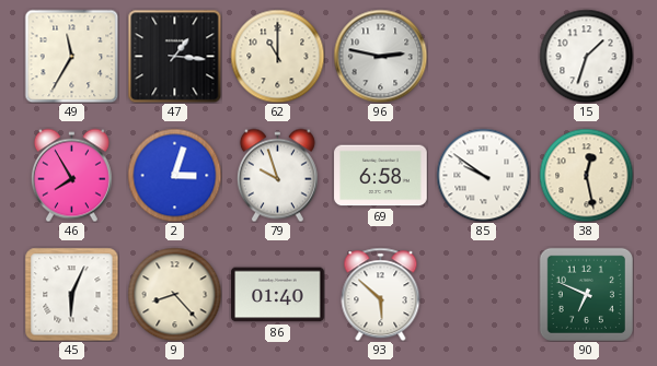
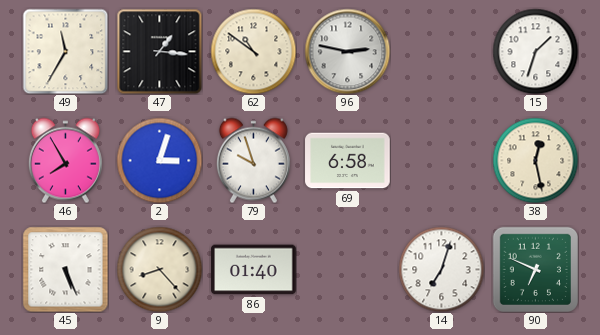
62: 11:00 -> 10:51
85: 9:51 -> none
45: 6:04 -> 5:26
93: 5:52 -> none
14: none -> 7:03
